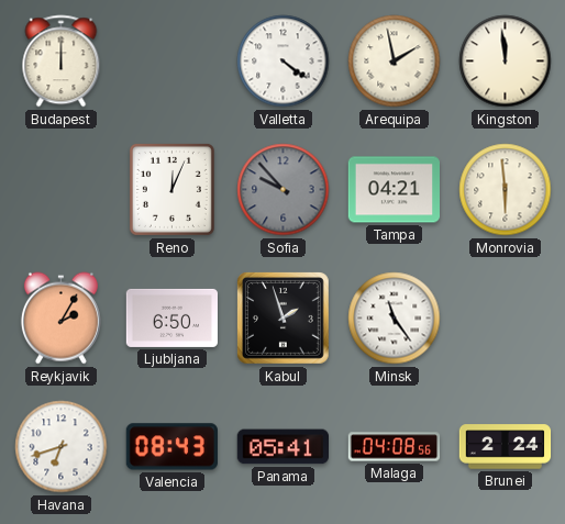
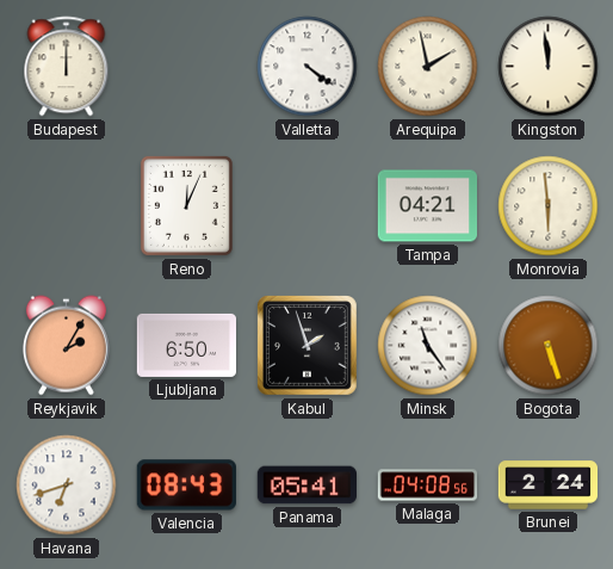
Sofia: 9:53 -> none
Bogota: none -> 5:27
